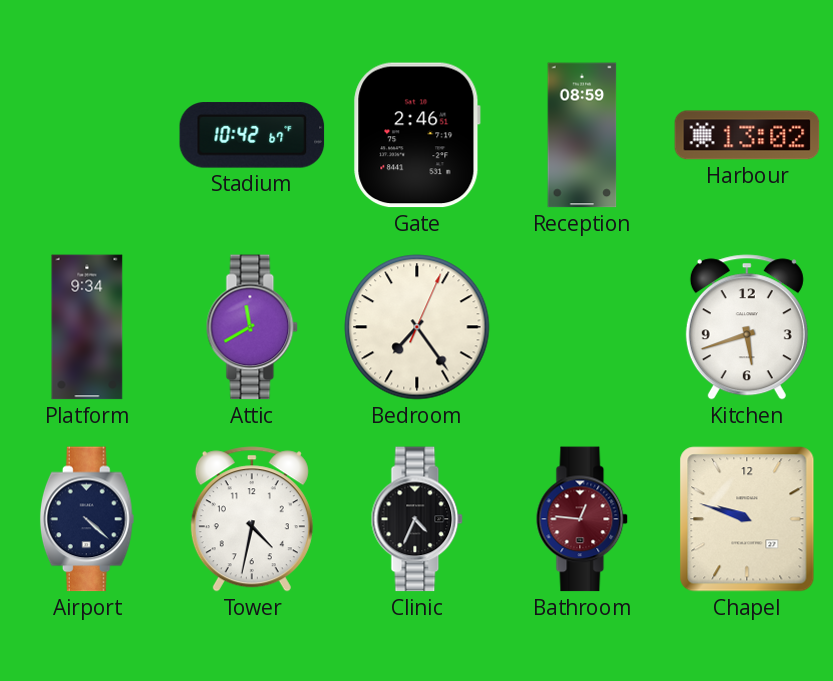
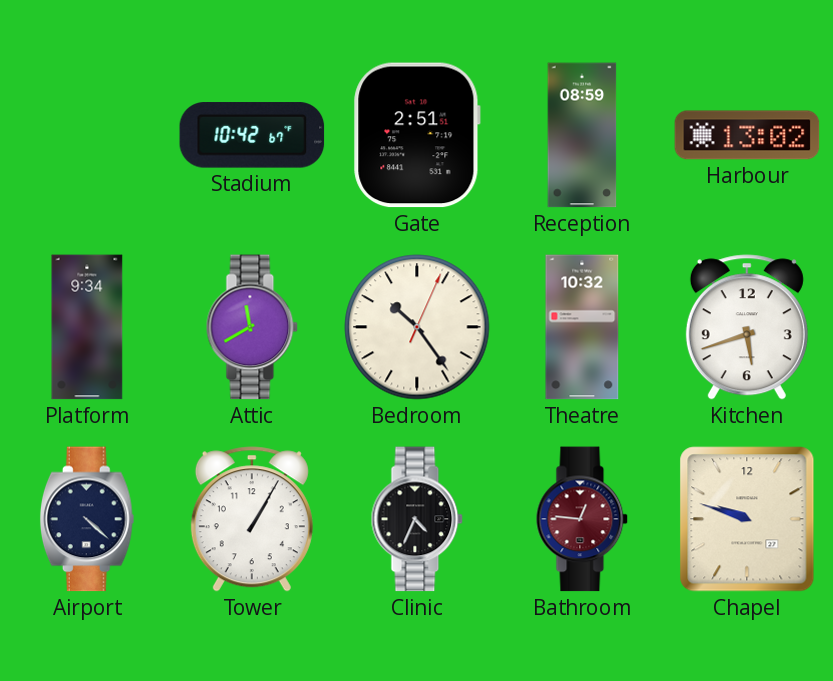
Gate: 2:46 -> 2:51
Bedroom: 7:24 -> 10:24
Theatre: none -> 10:32
Tower: 4:32 -> 1:05
